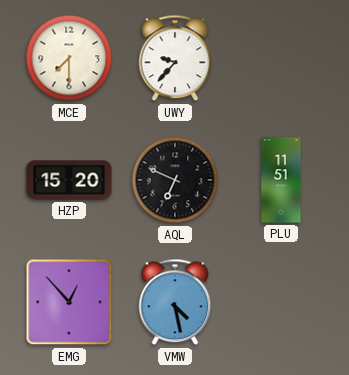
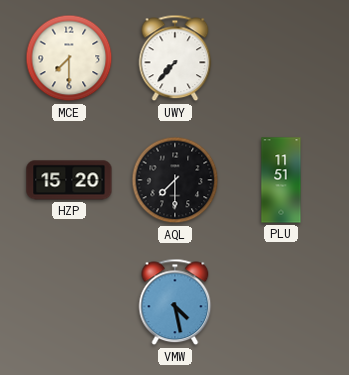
UWY: 9:37 -> 7:37
AQL: 6:49 -> 7:30
EMG: 12:53 -> none
